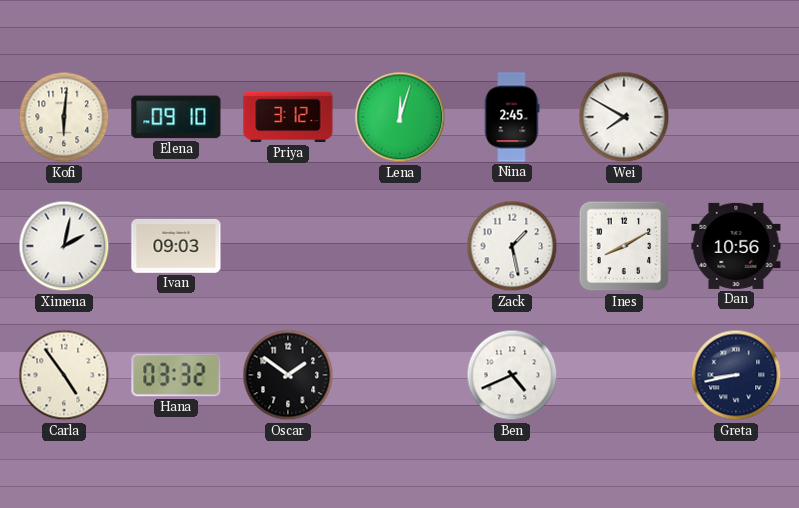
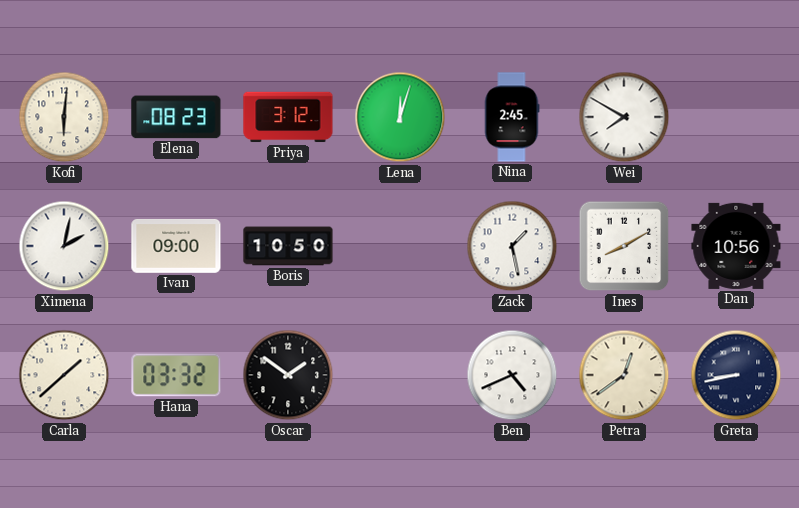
Elena: 09:10 -> 08:23
Ivan: 09:03 -> 09:00
Boris: none -> 10:50
Carla: 4:54 -> 1:38
Petra: none -> 12:39
